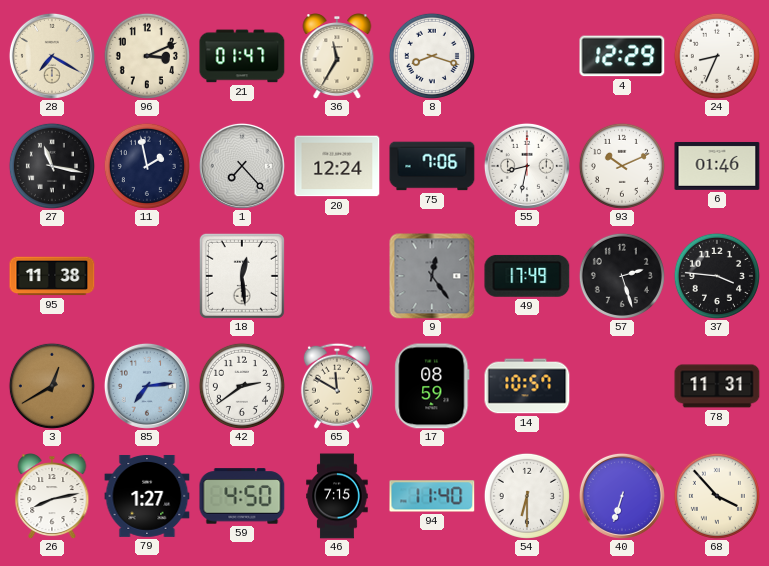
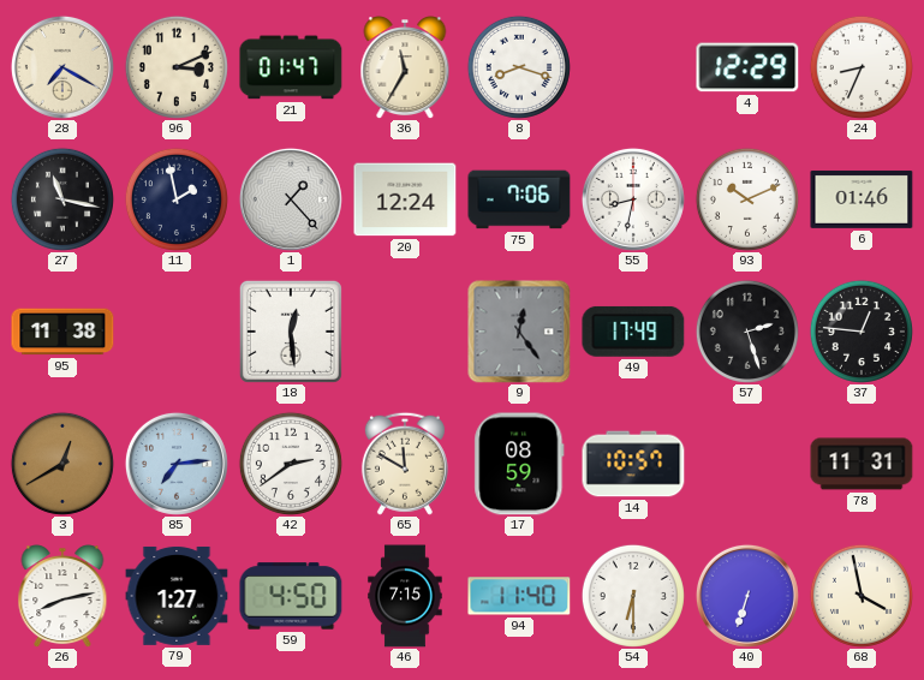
1: 7:23 -> 1:23
37: 3:46 -> 12:46
68: 3:53 -> 3:58
